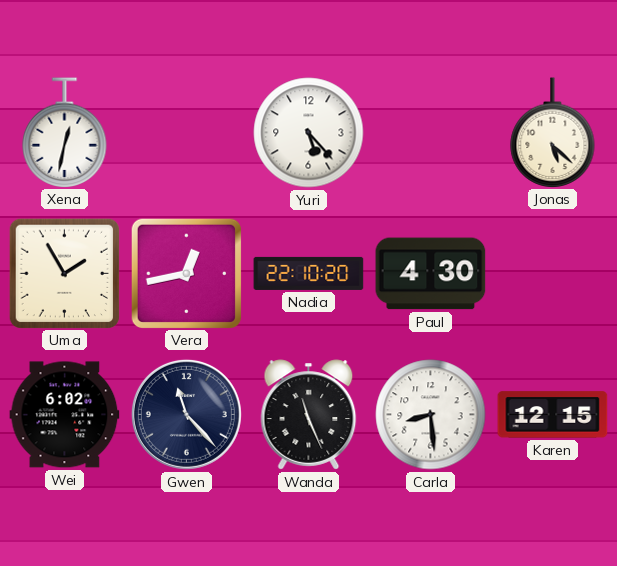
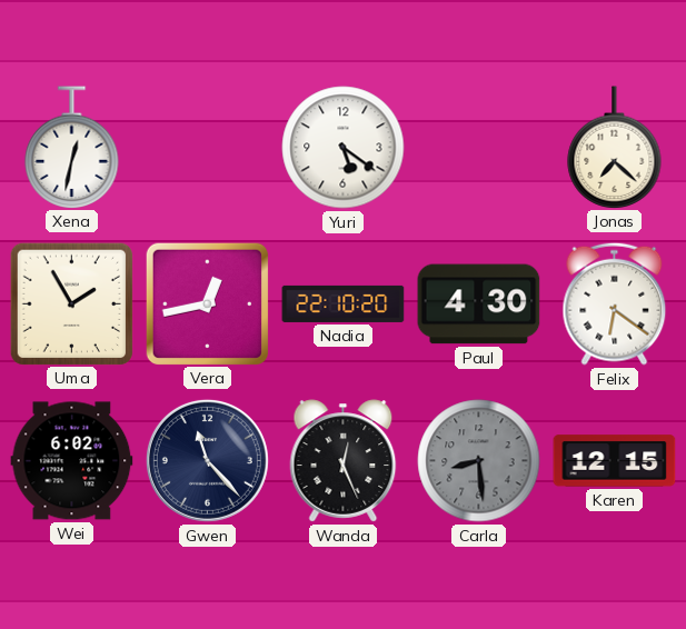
Yuri: 5:23 -> 5:21
Jonas: 5:22 -> 7:22
Felix: none -> 6:21
Wanda: 11:26 -> 12:26
Carla dial: white -> grey
